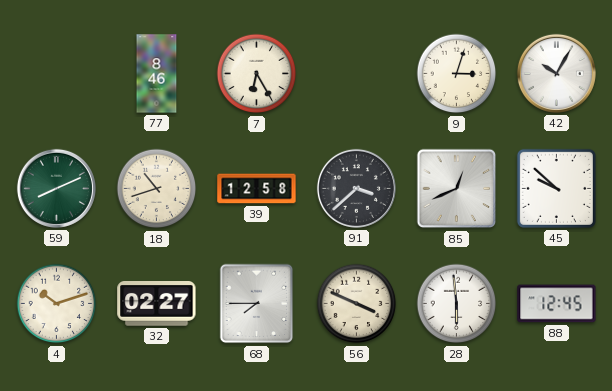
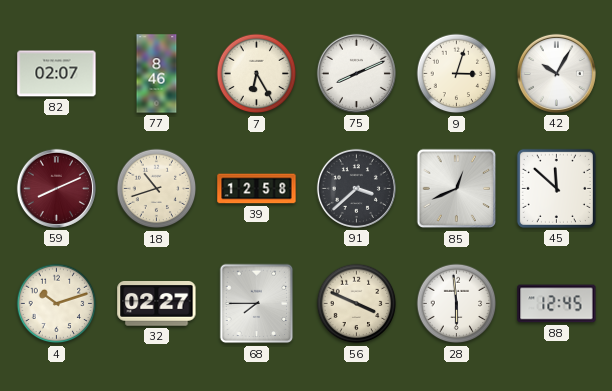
82: none -> 02:07
75: none -> 8:11
59 dial: green -> burgundy
45: 9:52 -> 11:52
